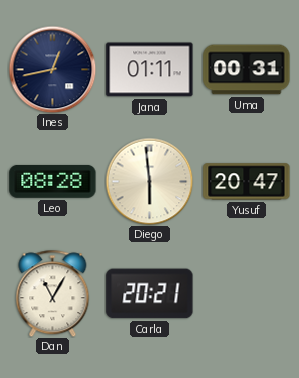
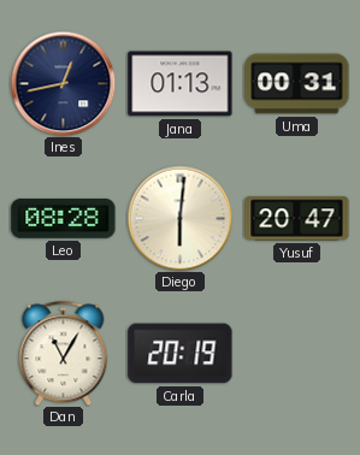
Jana: 01:11 -> 01:13
Diego: 5:59 -> 6:01
Carla: 20:21 -> 20:19
